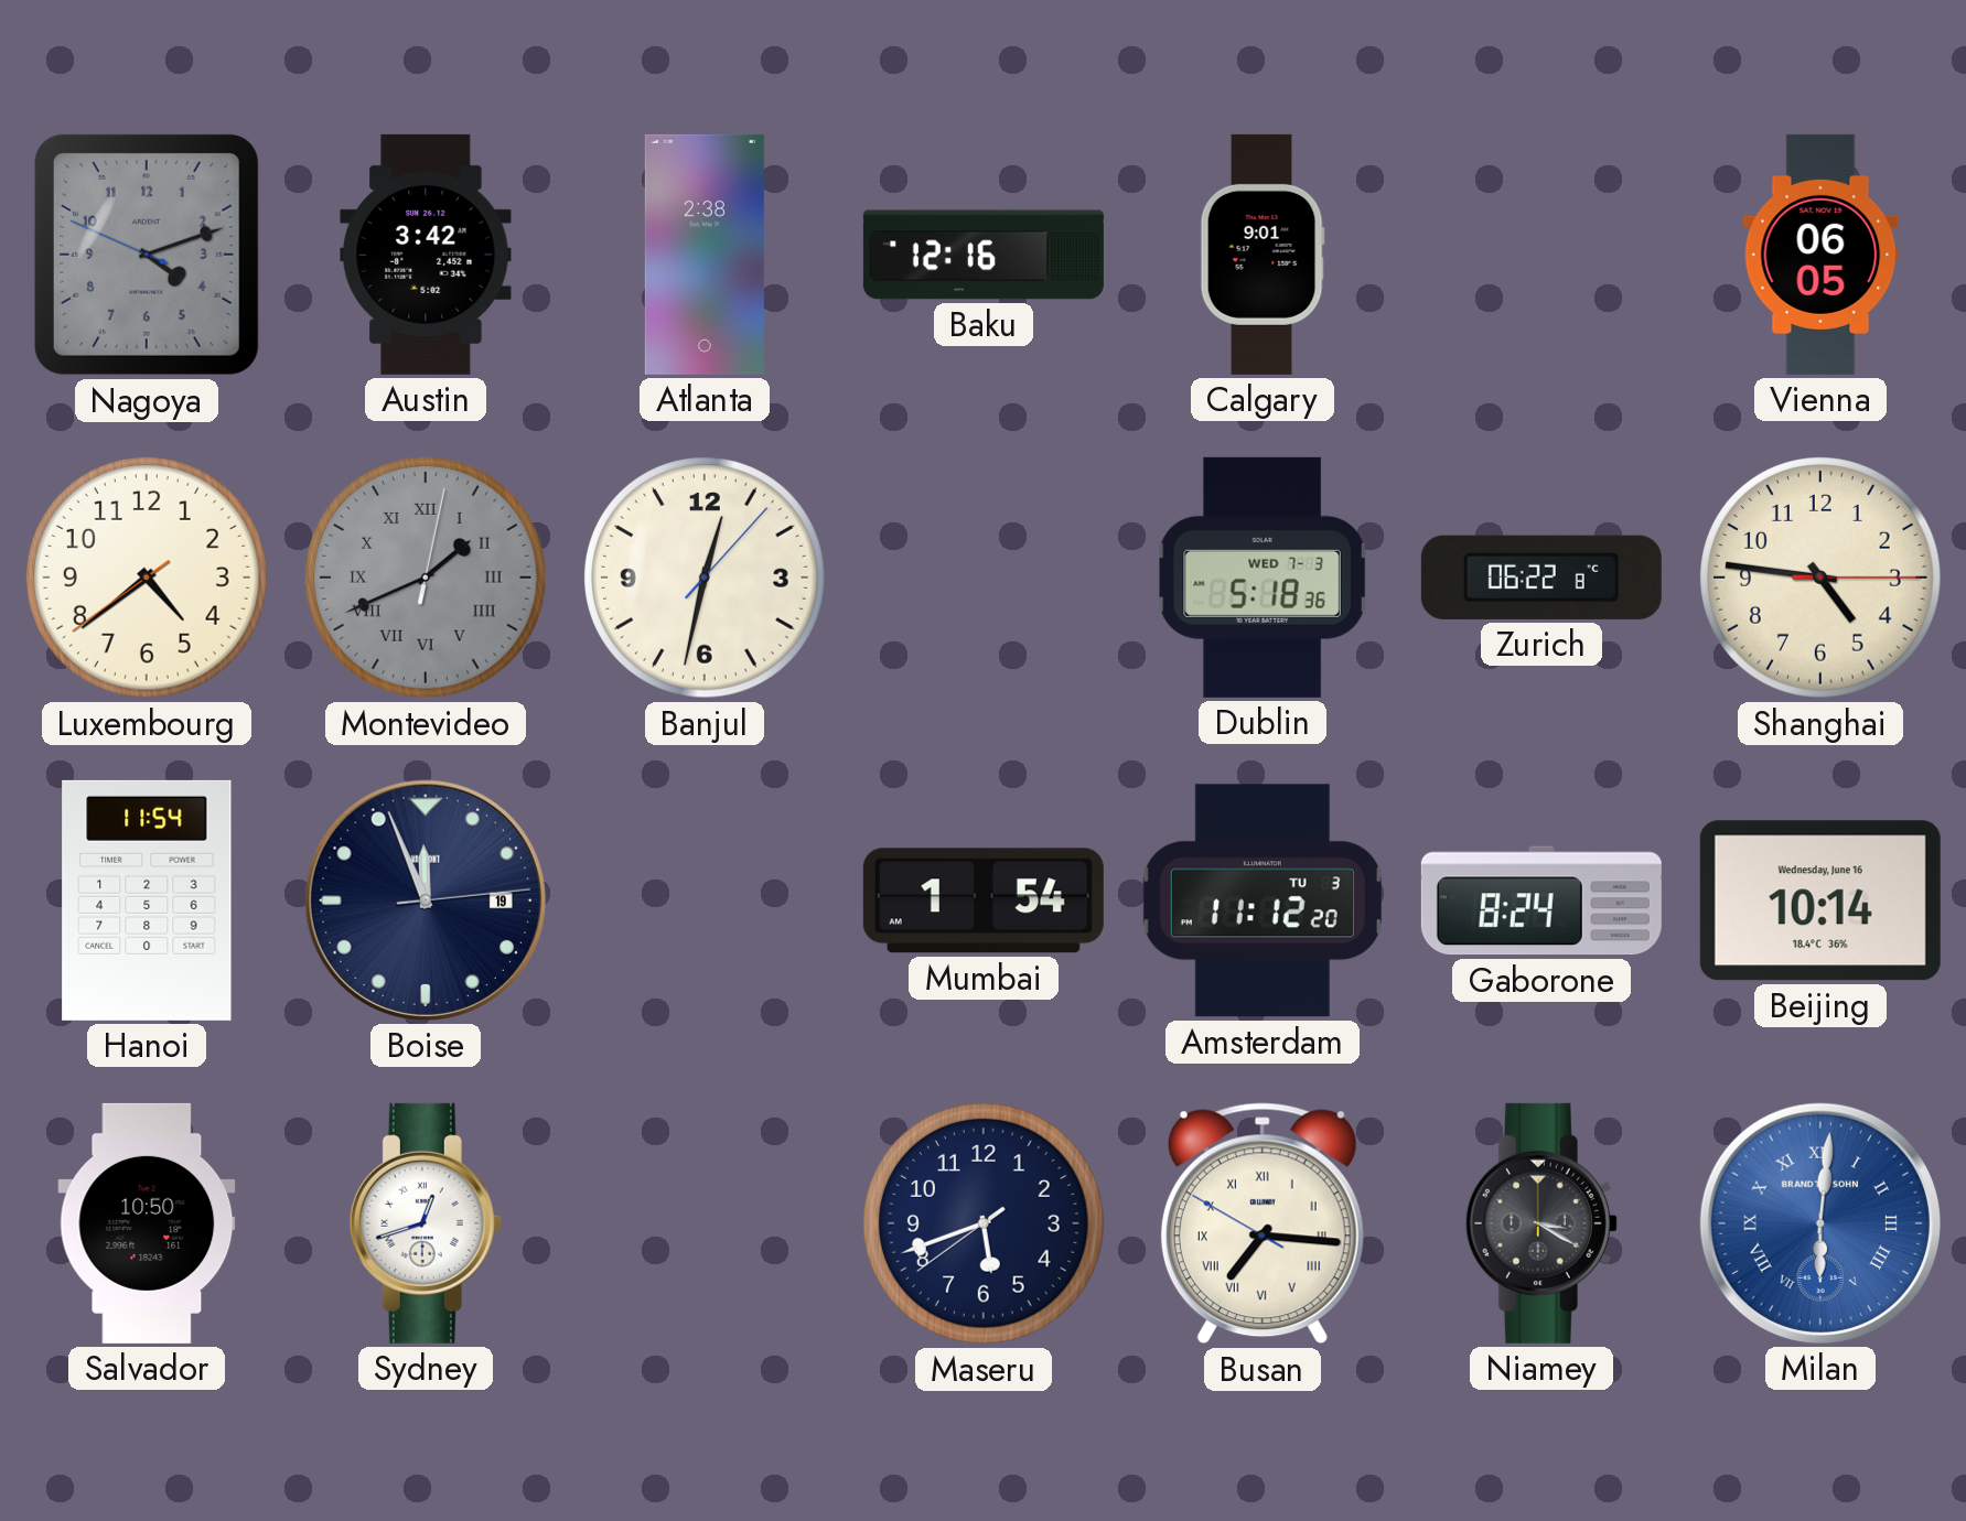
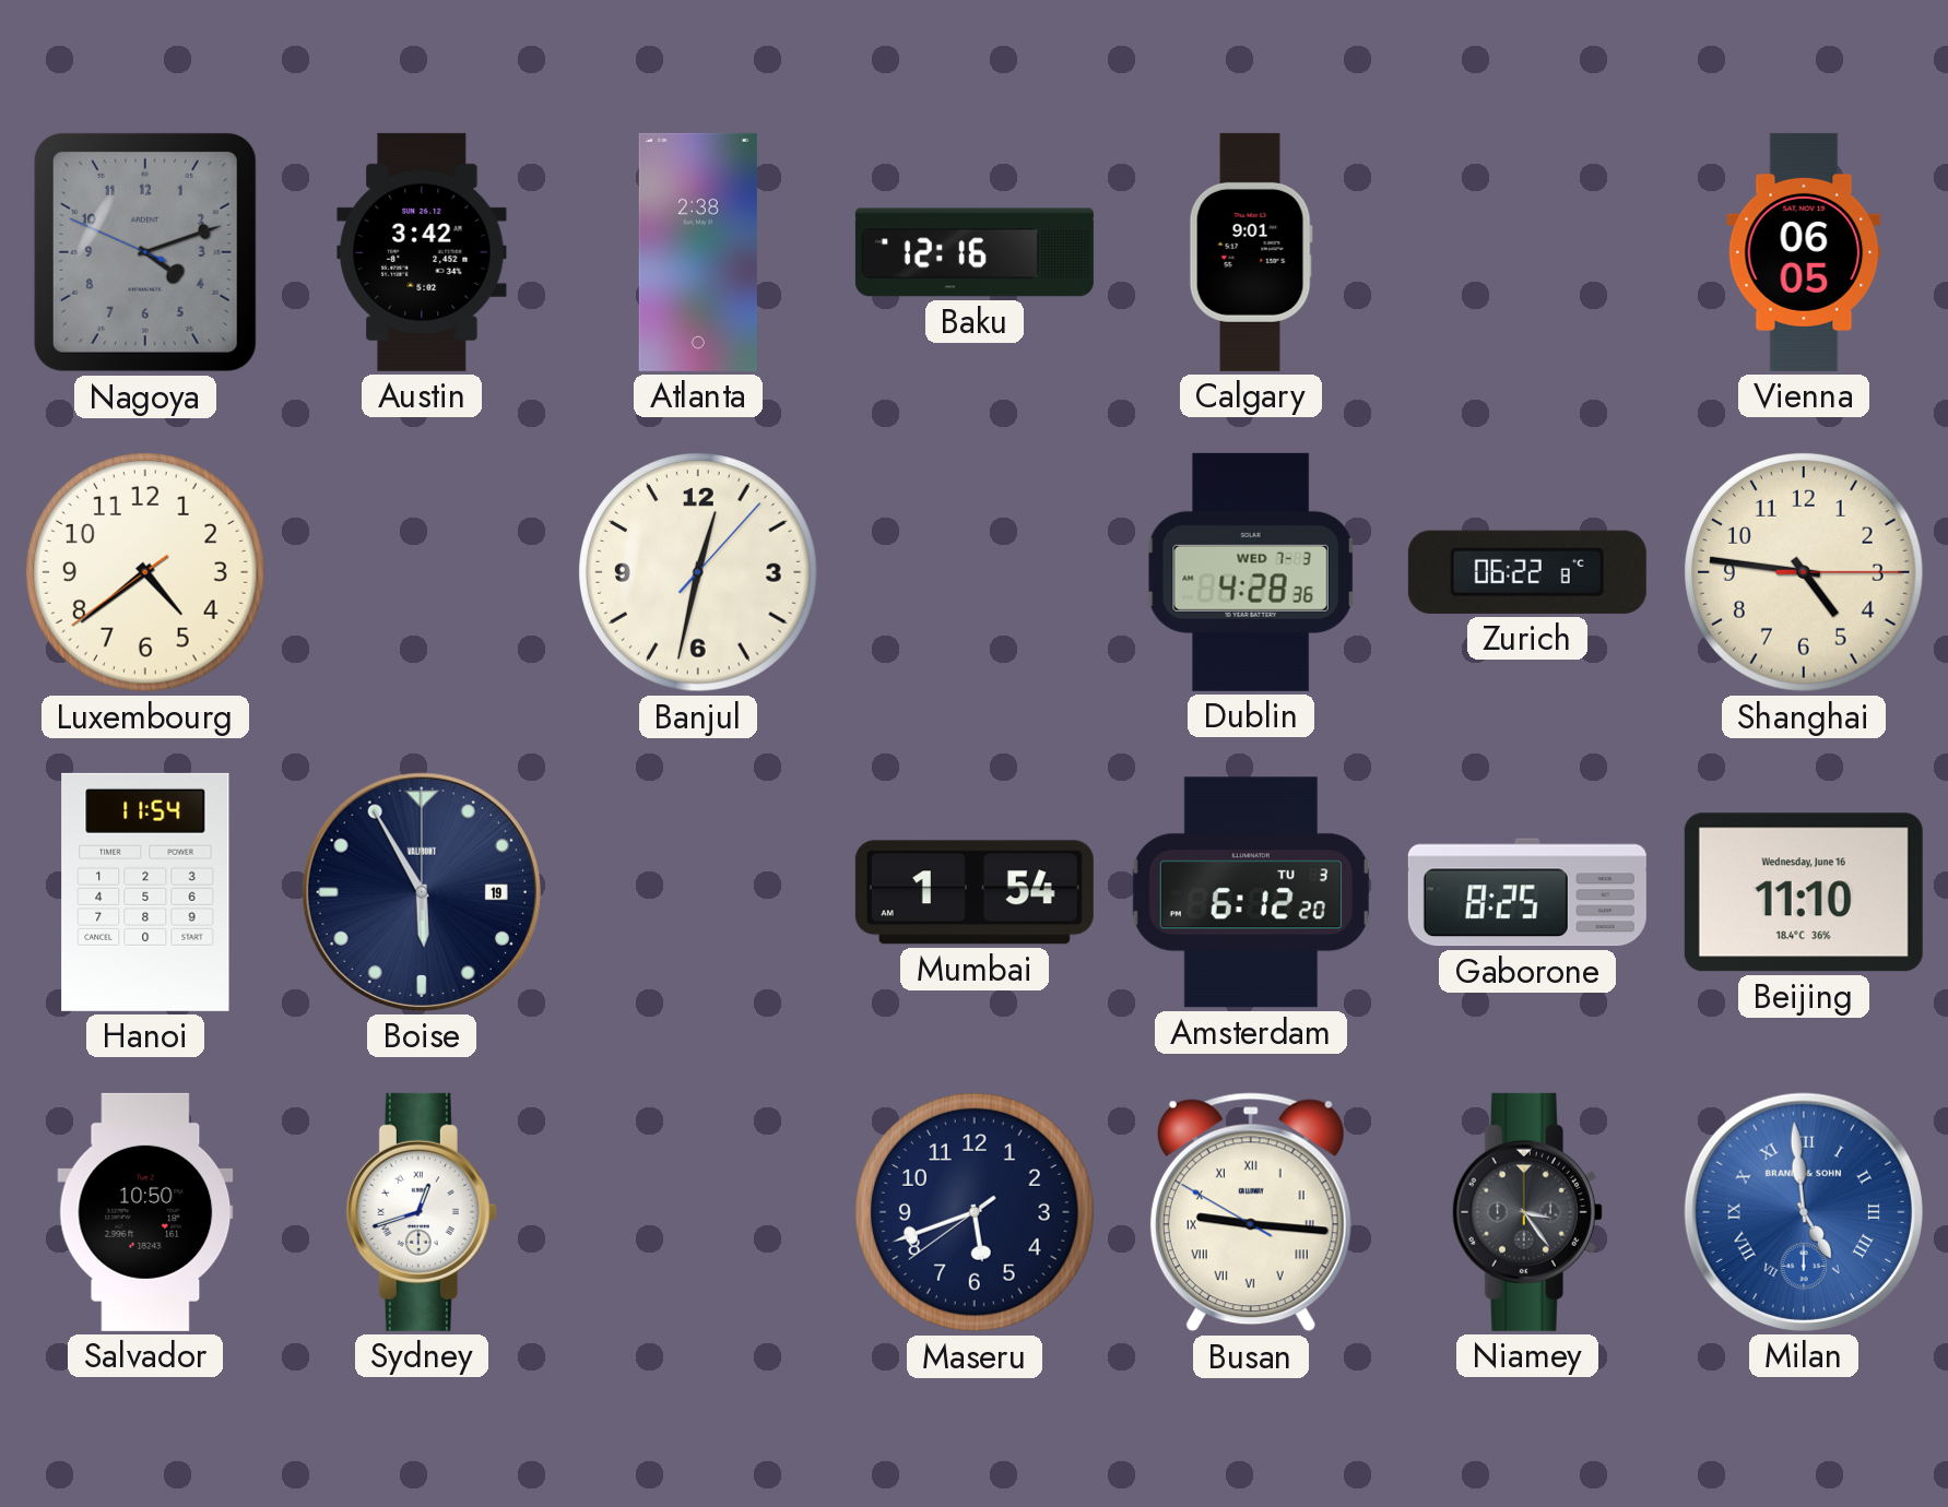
Montevideo: 1:41 -> none
Dublin: 5:18 -> 4:28
Boise: 11:56 -> 5:55
Amsterdam: 11:12 -> 6:12
Gaborone: 8:24 -> 8:25
Beijing: 10:14 -> 11:10
Busan: 7:15 -> 9:15
Niamey: 3:20 -> 3:24
Milan: 6:01 -> 4:59
